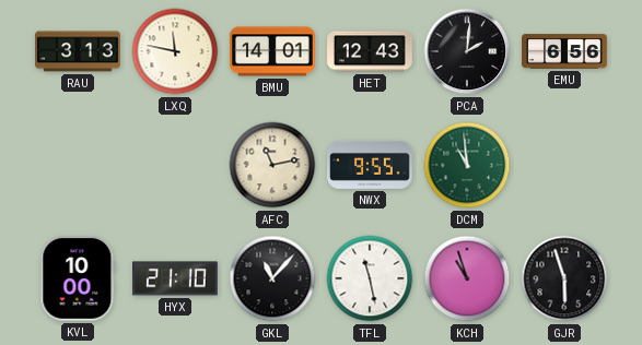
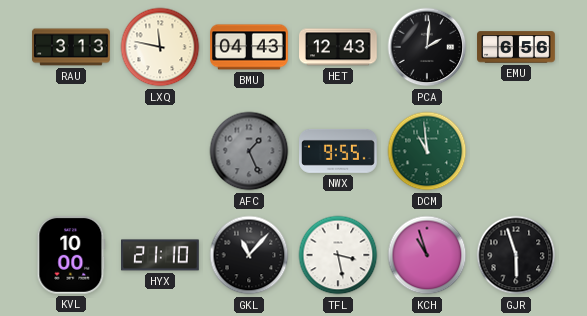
BMU: 14:01 -> 04:43
AFC: 11:13 -> 1:26
AFC dial: cream -> grey
TFL: 11:28 -> 3:28
